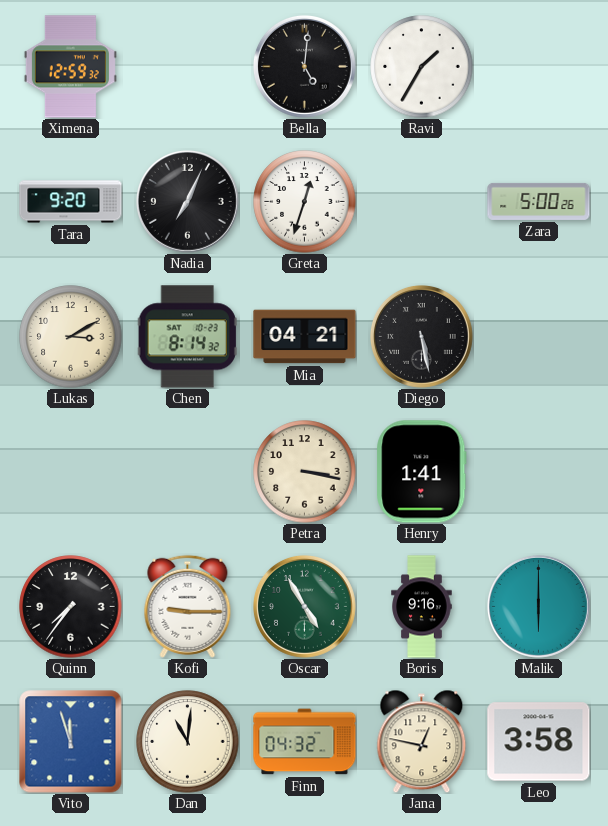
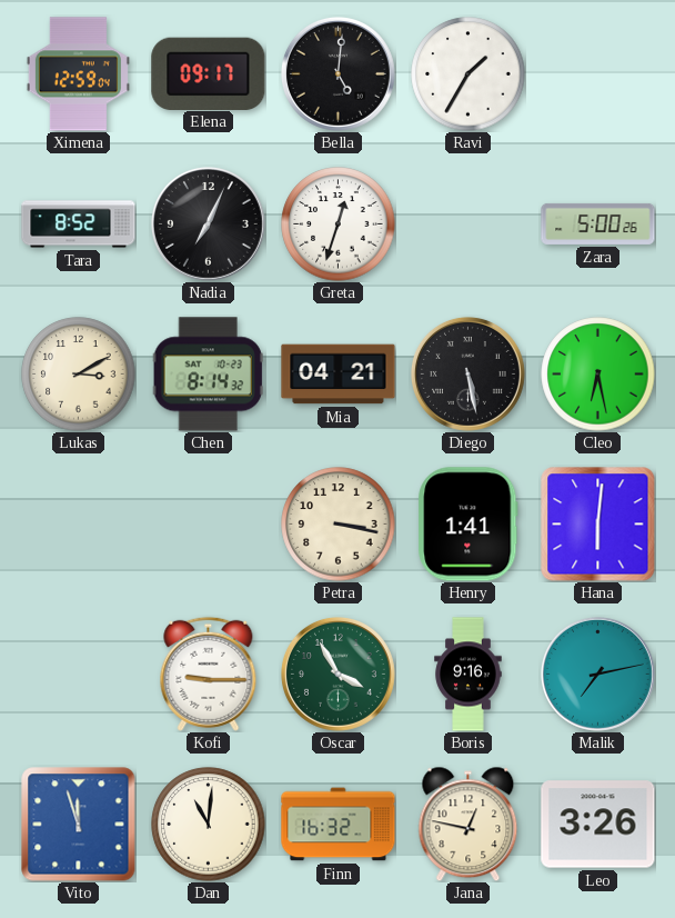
Ximena: 12:59:32 -> 12:59:04
Elena: none -> 09:17
Tara: 9:20 -> 8:52
Cleo: none -> 6:28
Hana: none -> 6:01
Quinn: 7:36 -> none
Oscar: 4:55 -> 3:55
Malik: 6:00 -> 7:13
Finn: 04:32 -> 16:32
Leo: 3:58 -> 3:26
